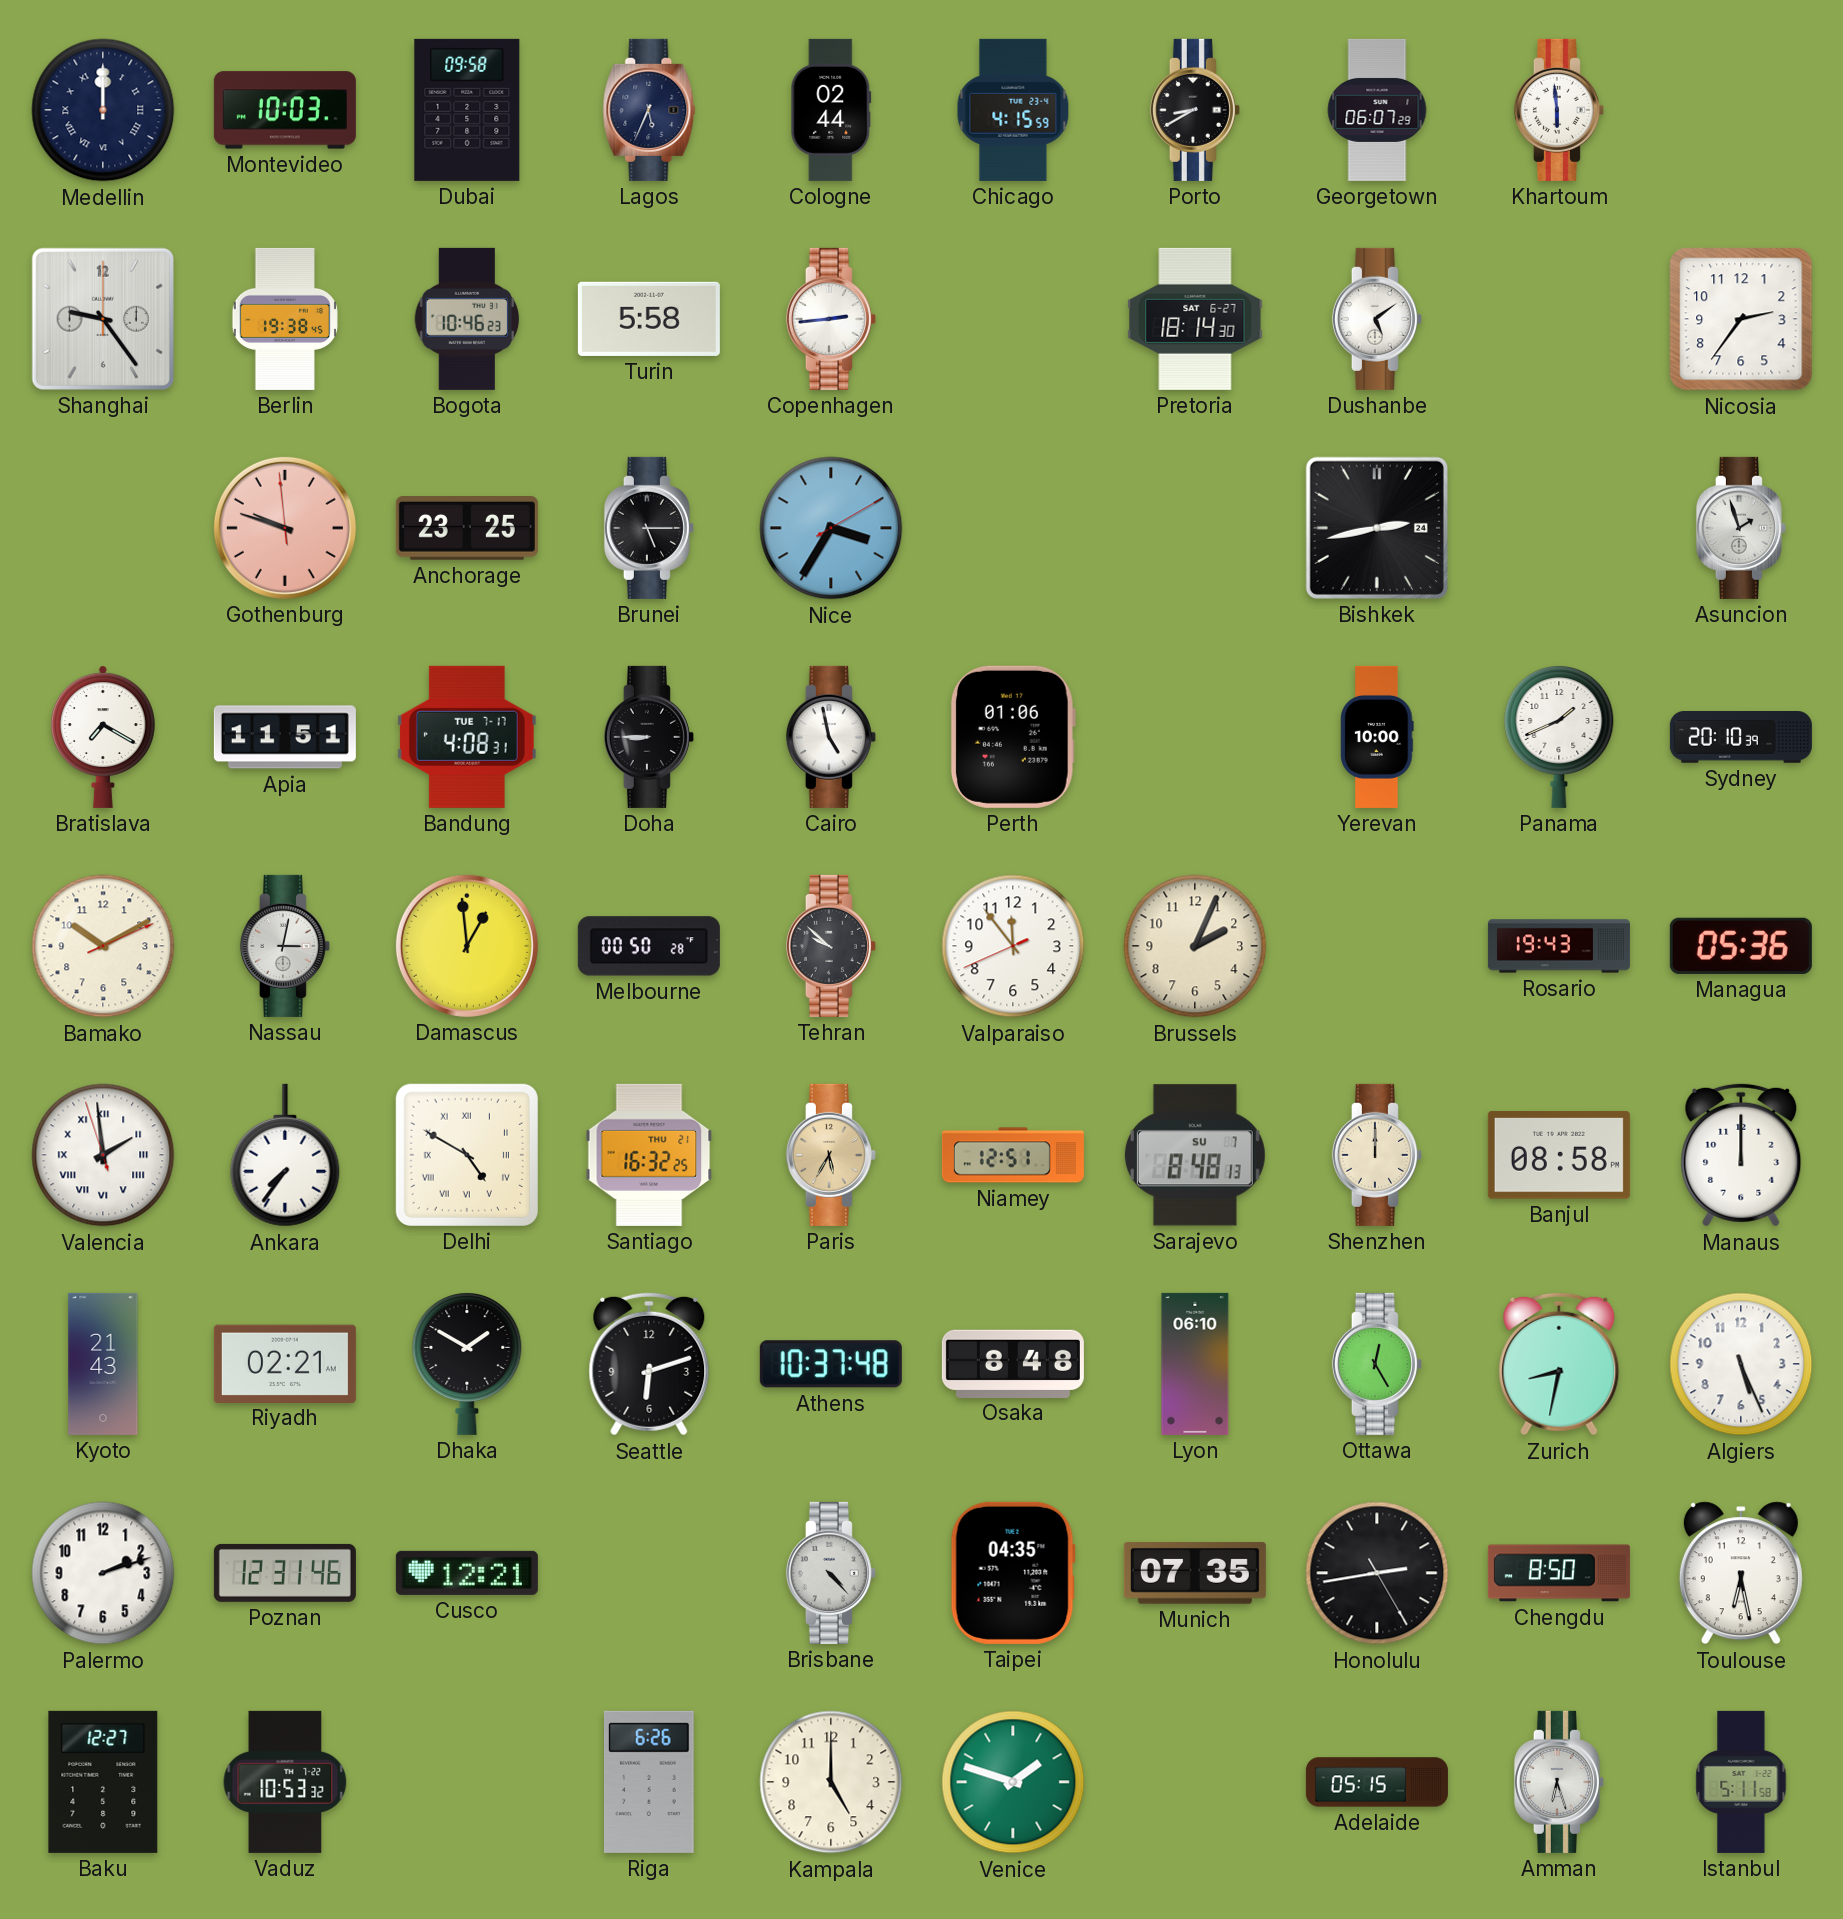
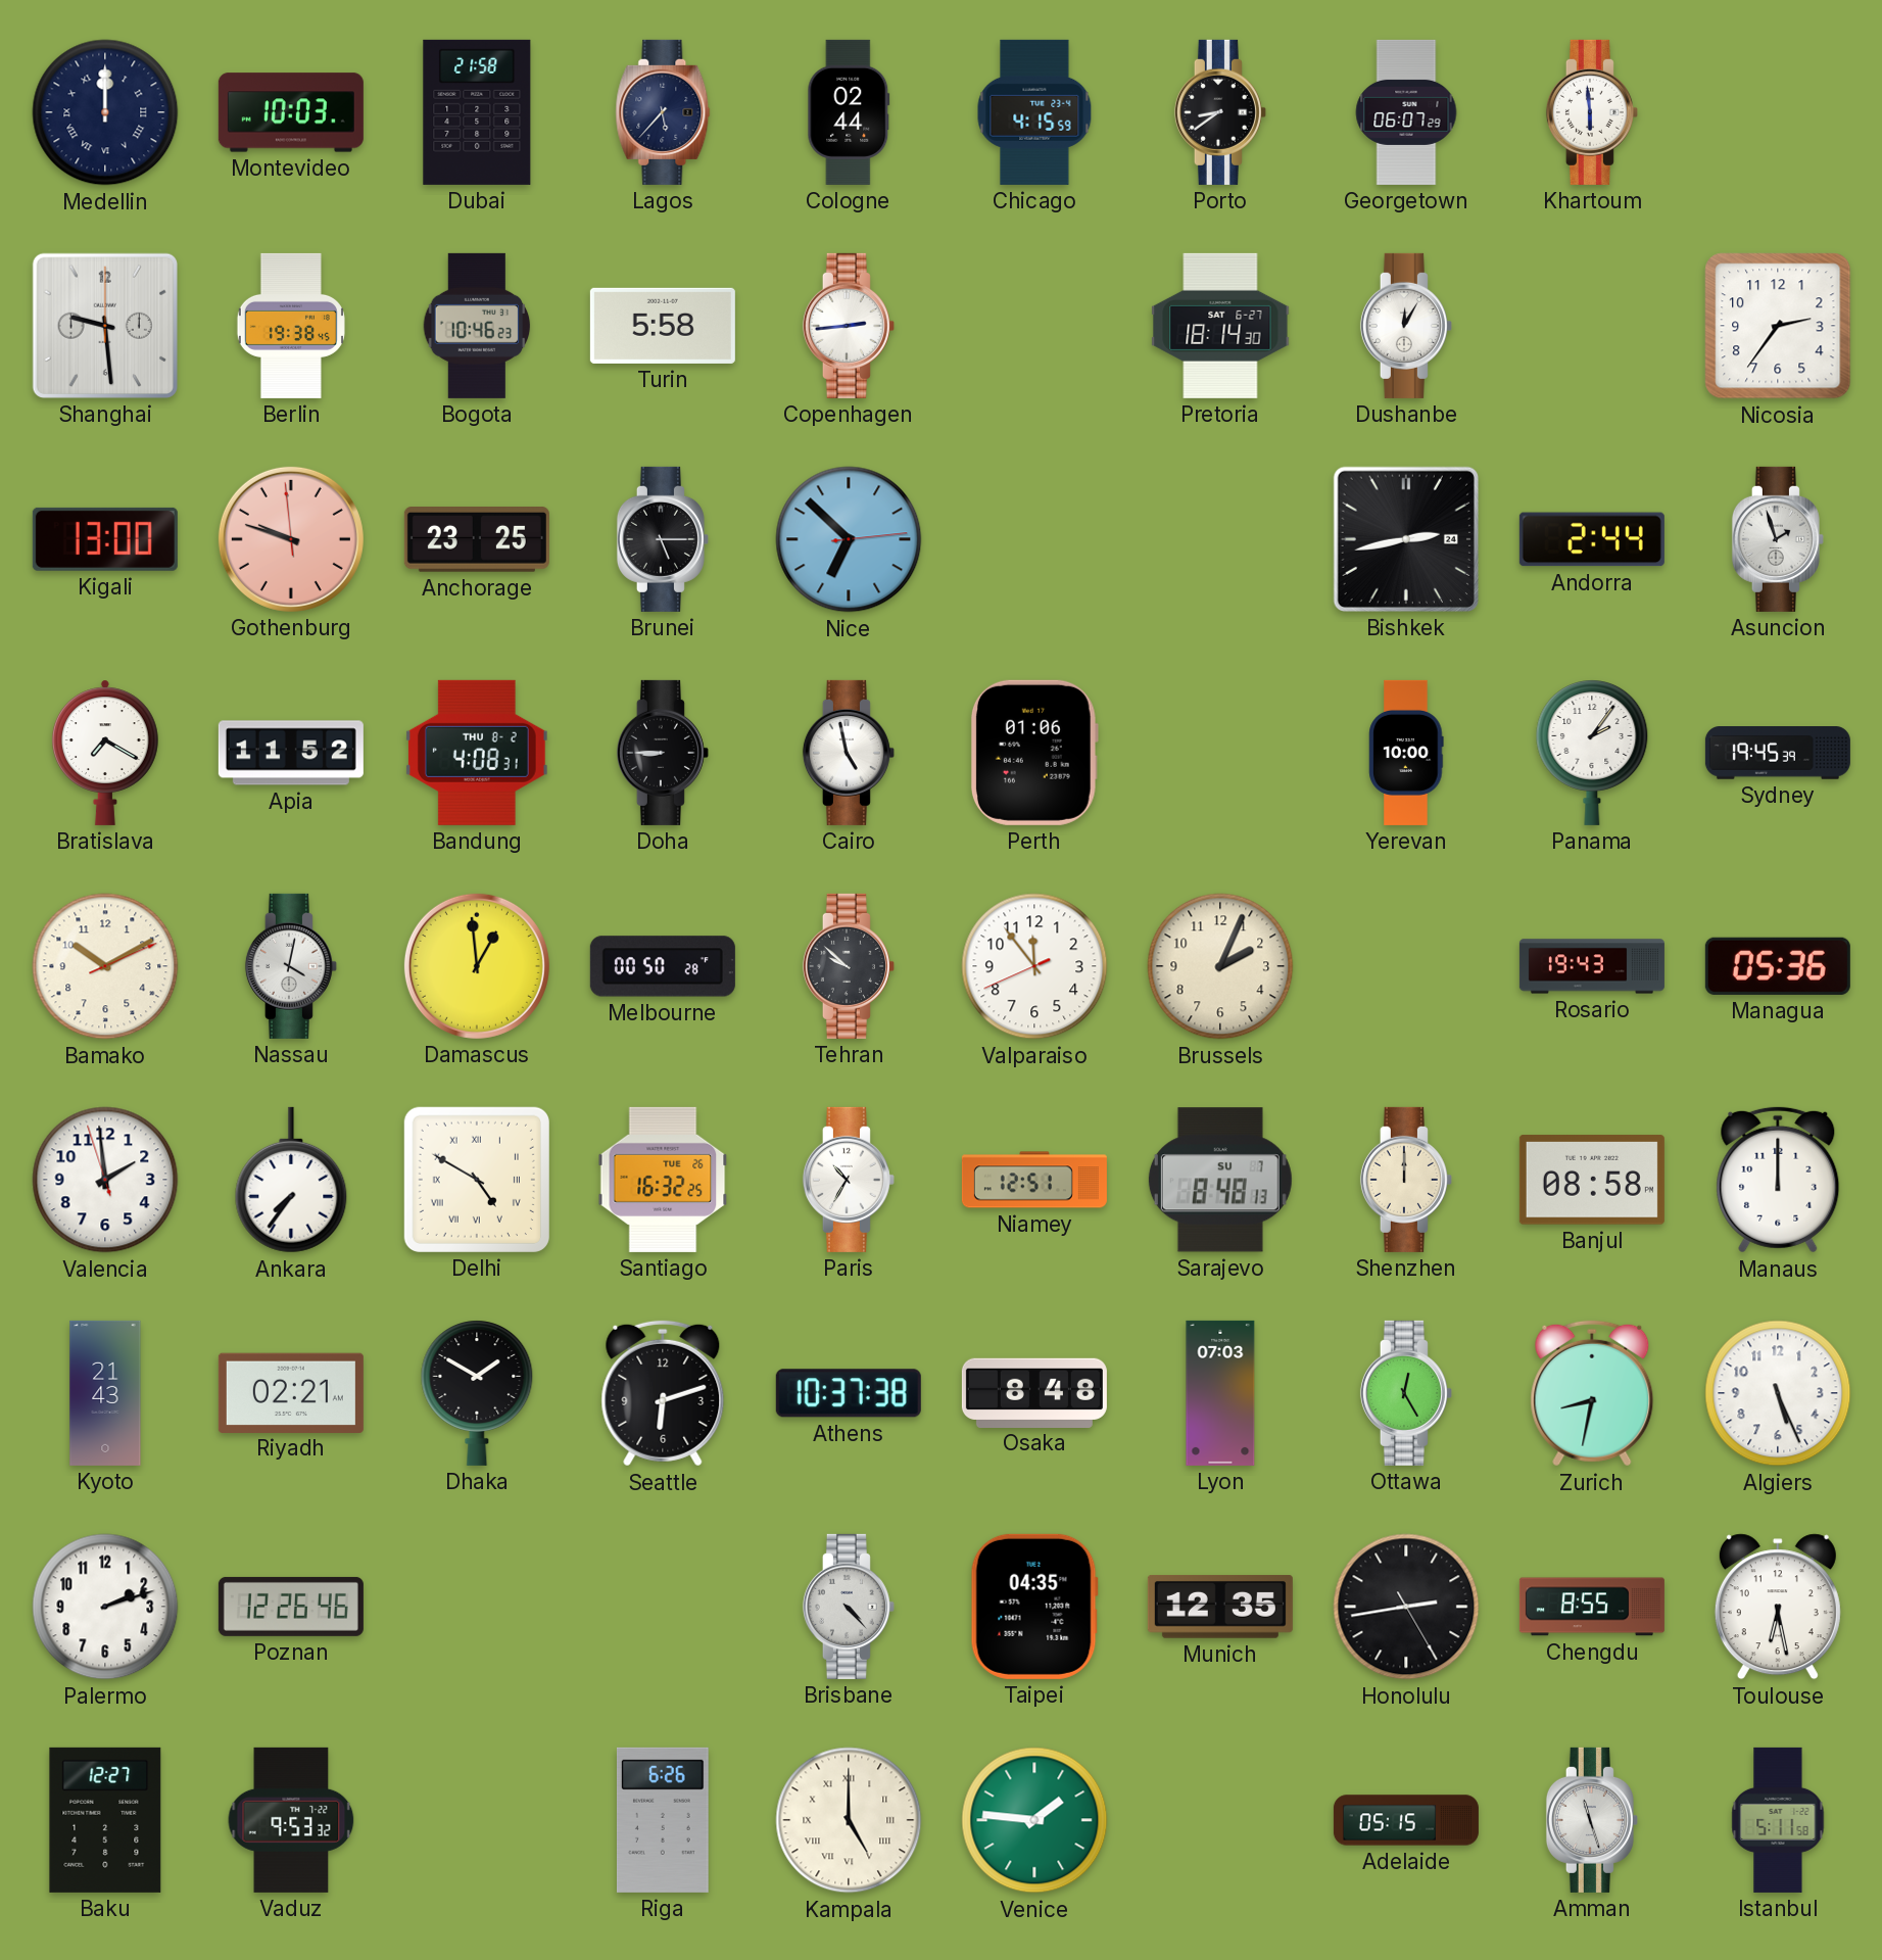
Dubai: 09:58 -> 21:58
Lagos: 5:34 -> 5:37
Porto: 8:40 -> 8:39
Shanghai: 9:24 -> 9:29
Dushanbe: 5:09 -> 12:05
Kigali: none -> 13:00
Nice: 3:35 -> 6:52
Andorra: none -> 2:44
Apia: 11:51 -> 11:52
Bandung date: TUE 7-17 -> THU 8-2
Panama: 1:41 -> 2:06
Sydney: 20:10 -> 19:45
Nassau: 3:02 -> 4:02
Valencia numerals: Roman -> Arabic
Santiago date: THU 21 -> TUE 26
Paris: 5:35 -> 10:35
Paris dial: champagne -> white
Athens: 10:37:48 -> 10:37:38
Lyon: 06:10 -> 07:03
Poznan: 12:31 -> 12:26
Cusco: 12:21 -> none
Munich: 07:35 -> 12:35
Chengdu: 8:50 -> 8:55
Vaduz: 10:53 -> 9:53
Kampala numerals: Arabic -> Roman
Venice: 1:48 -> 1:46
Amman: 6:27 -> 11:27
